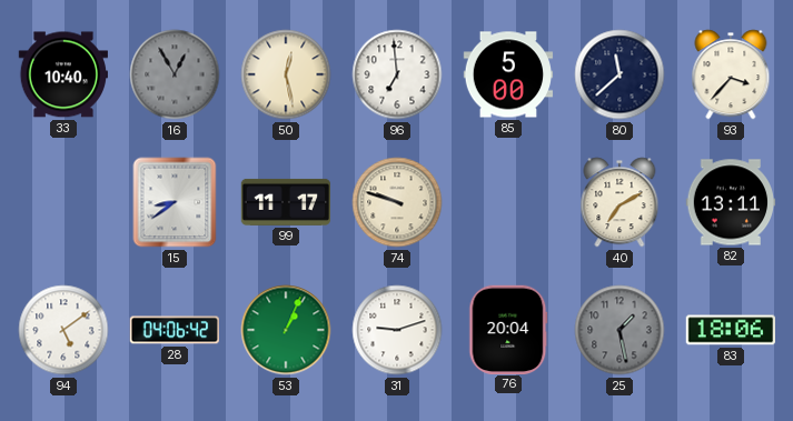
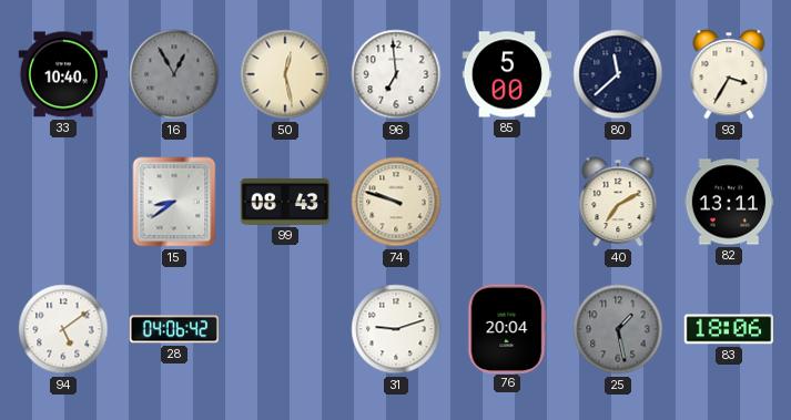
93: 3:37 -> 3:35
99: 11:17 -> 08:43
53: 1:04 -> none
